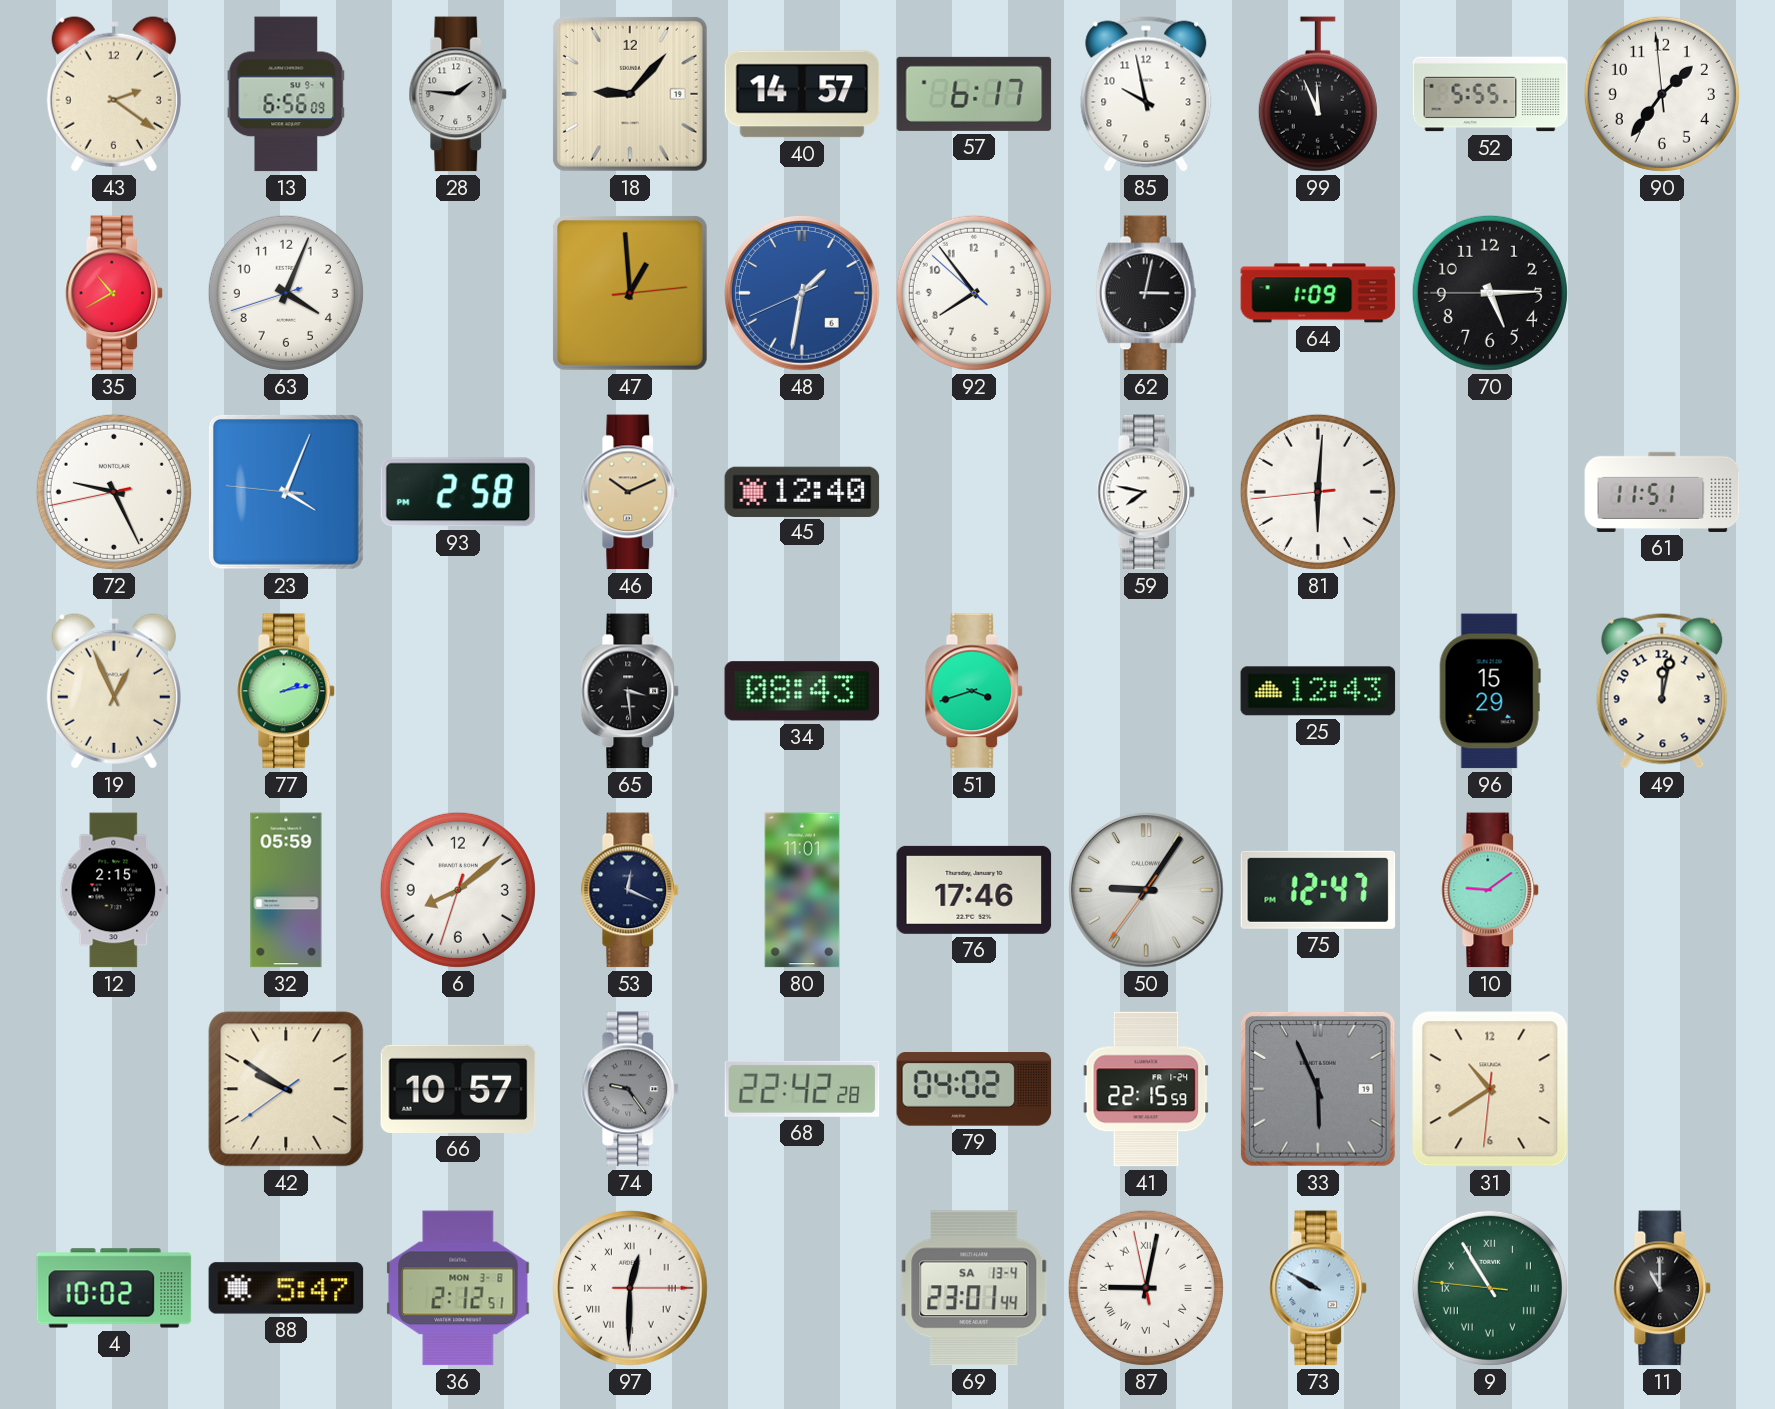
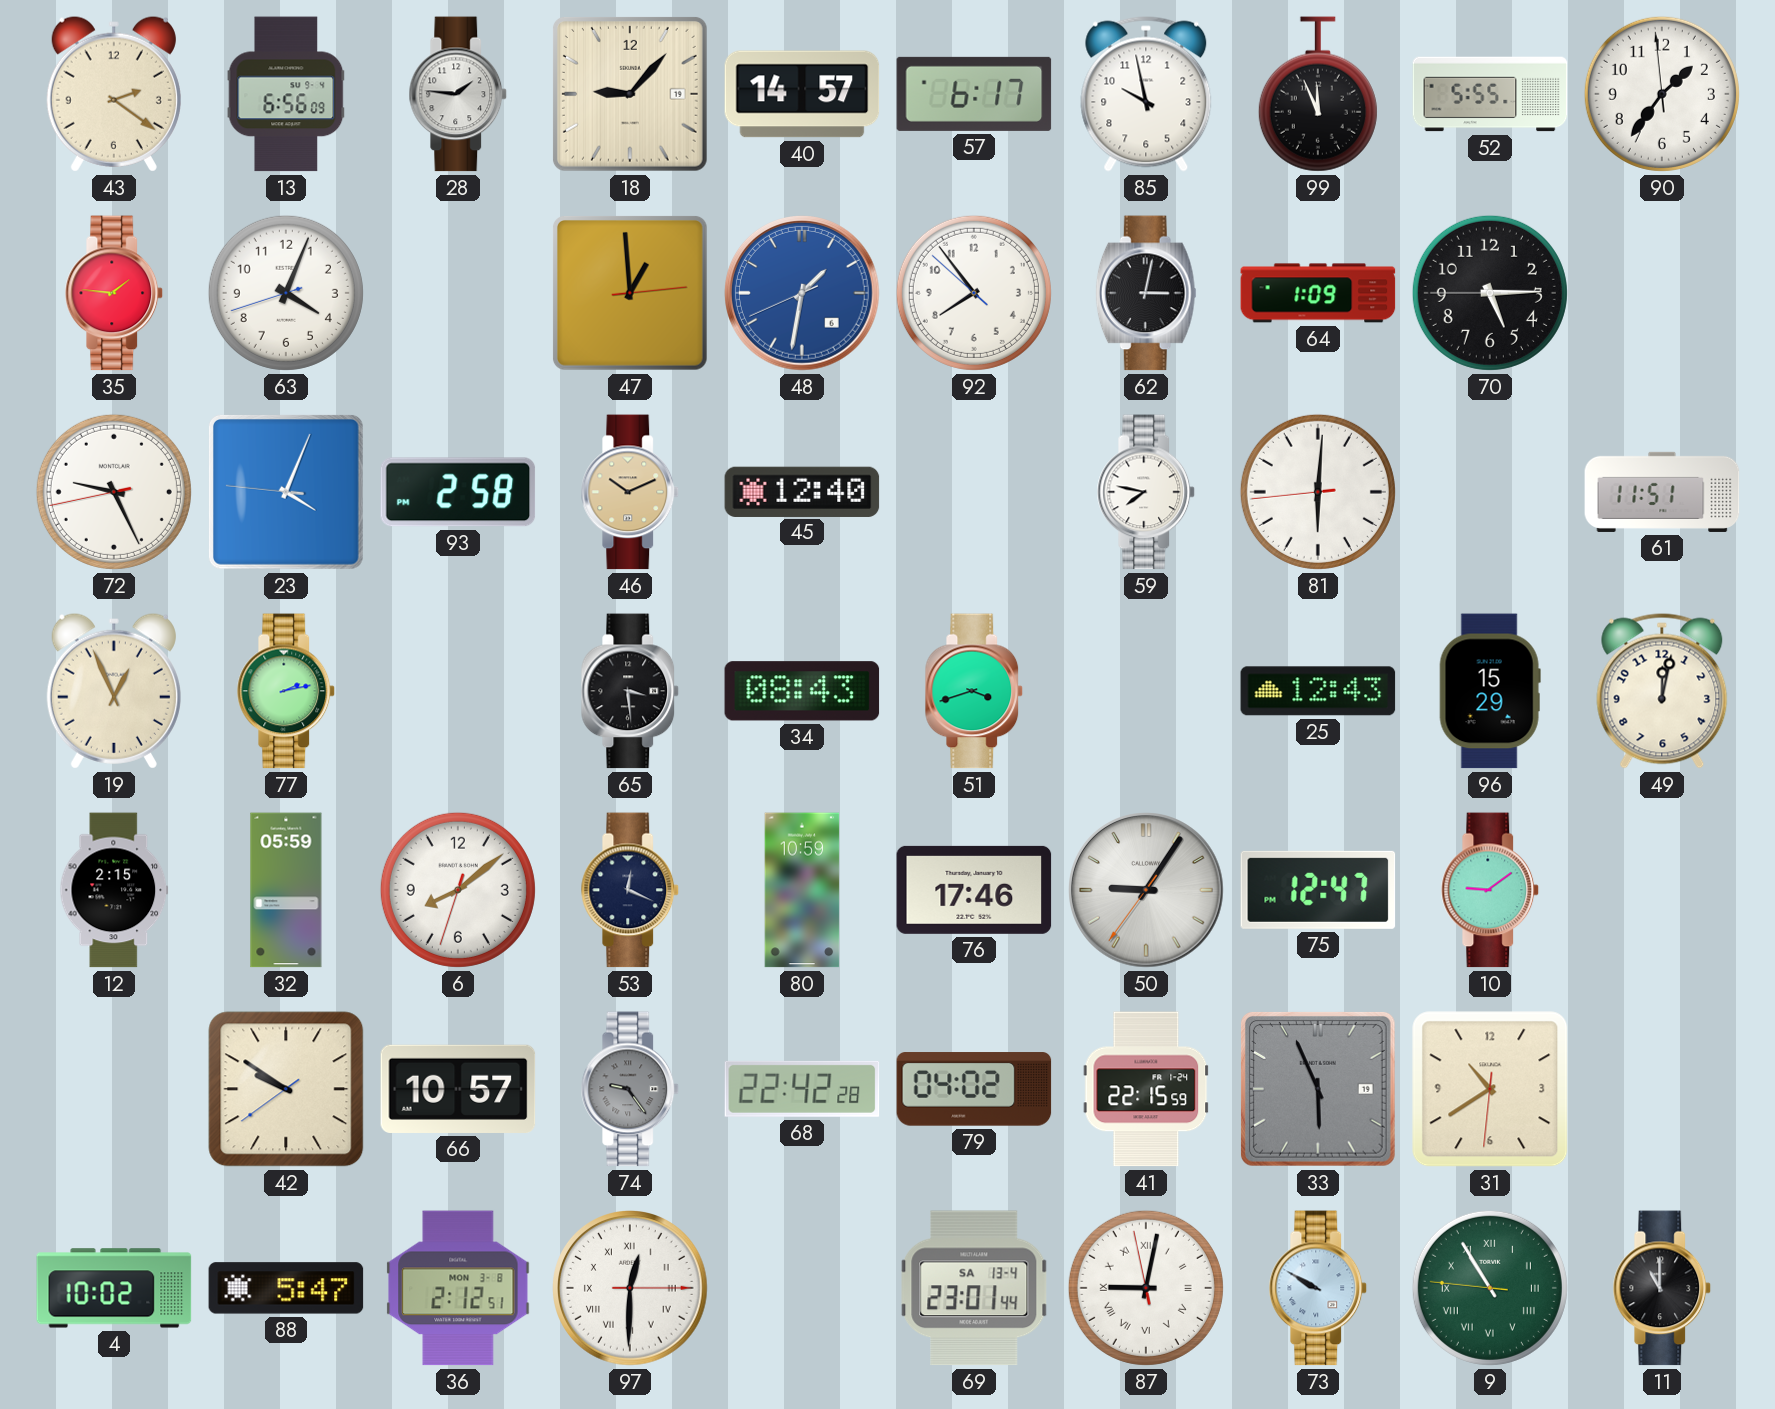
35: 10:40 -> 1:46
80: 11:01 -> 10:59
